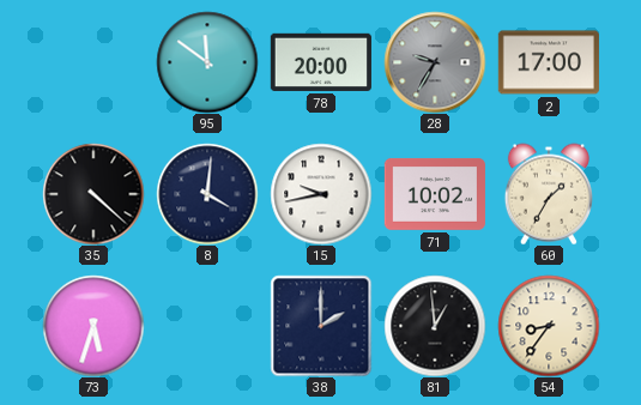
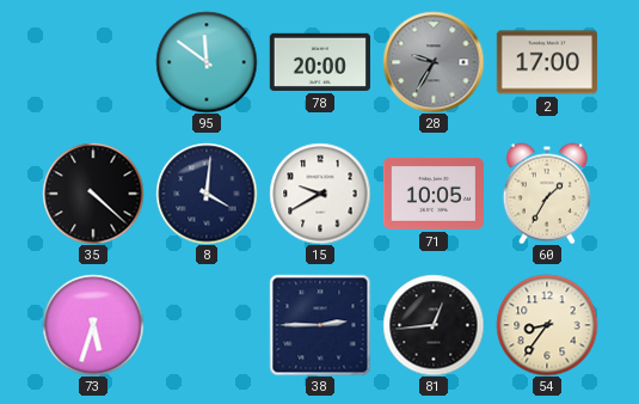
15: 9:43 -> 9:40
71: 10:02 -> 10:05
38: 2:00 -> 2:45
81: 12:59 -> 12:44
